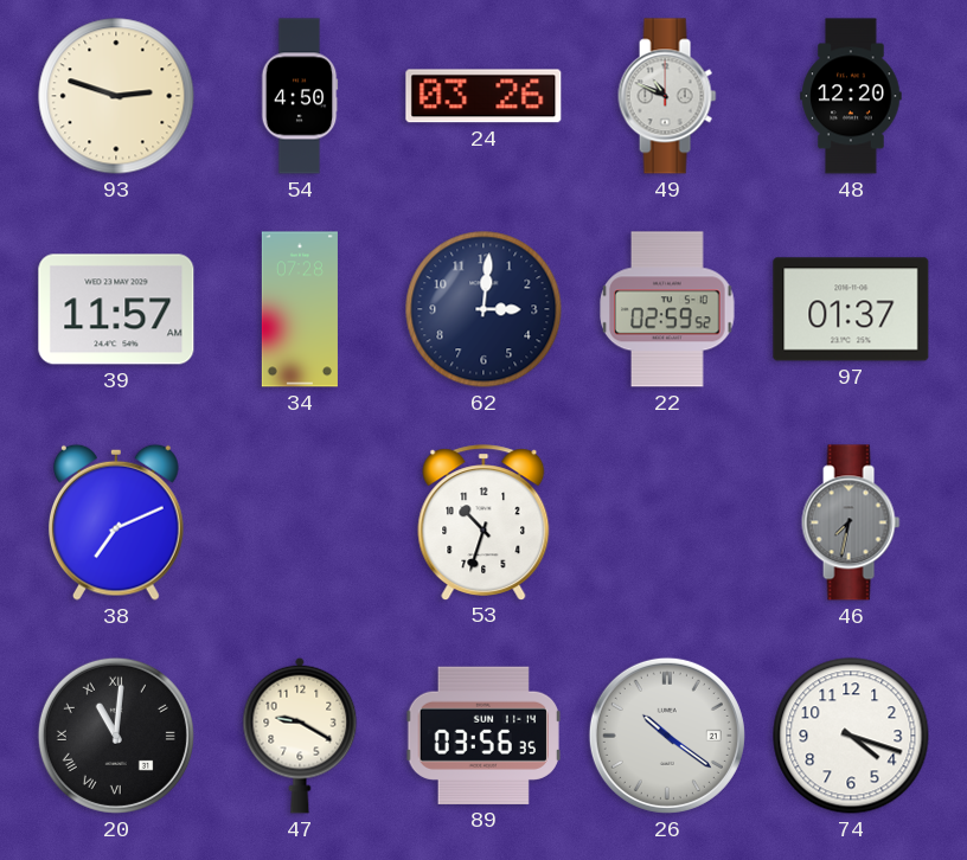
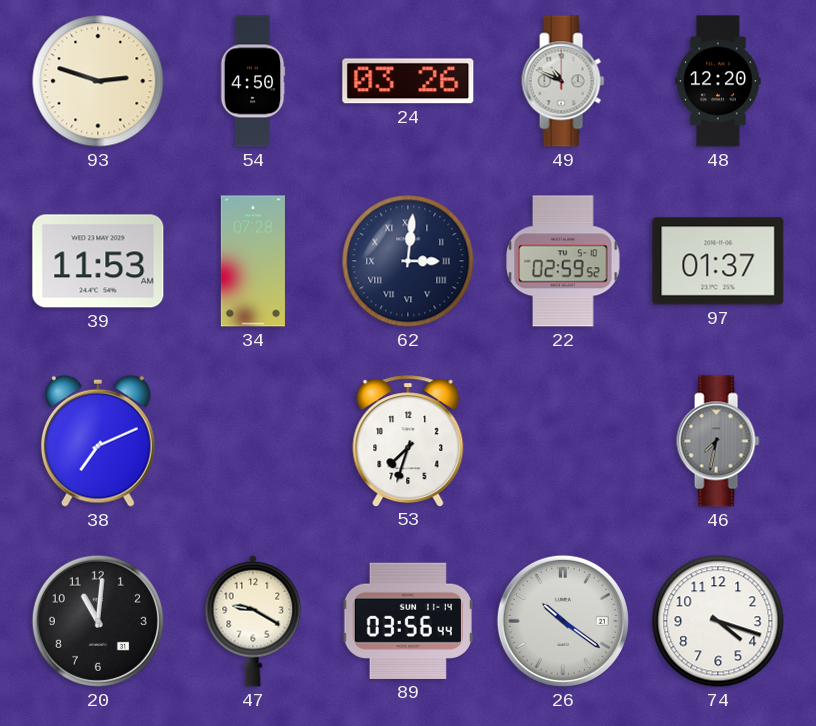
39: 11:57 -> 11:53
62 numerals: Arabic -> Roman
53: 10:33 -> 7:33
20 numerals: Roman -> Arabic
89: 03:56:35 -> 03:56:44
